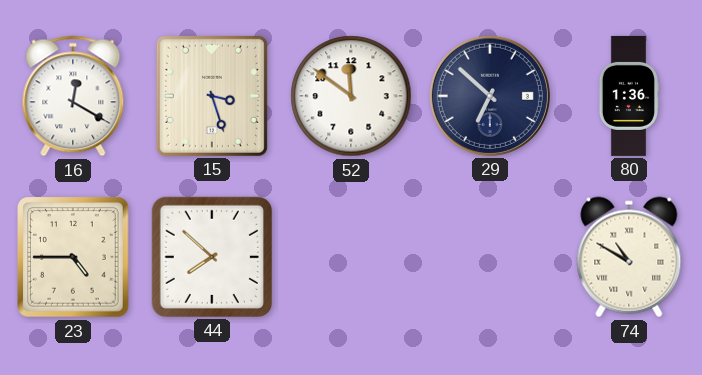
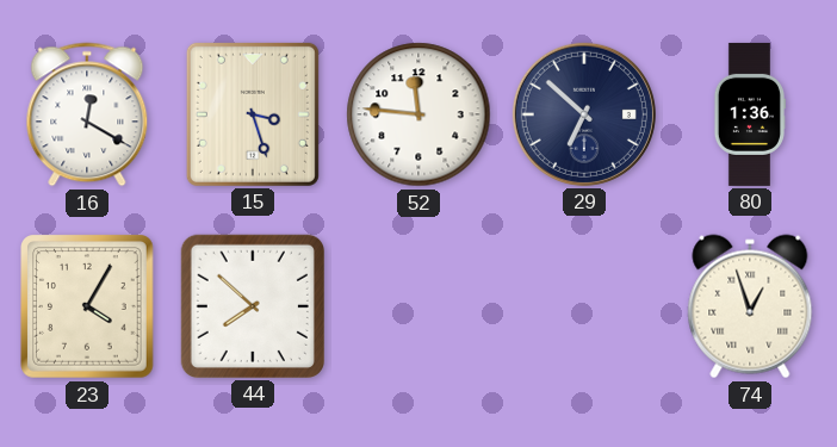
52: 11:51 -> 11:46
23: 4:45 -> 4:05
74: 10:50 -> 12:57
